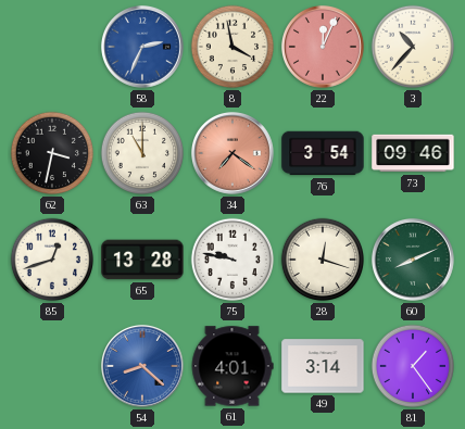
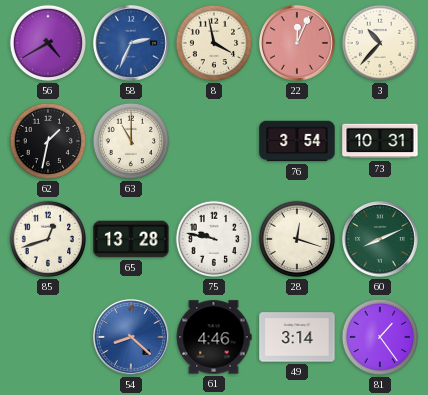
56: none -> 4:40
62: 3:32 -> 1:32
34: 7:21 -> none
73: 09:46 -> 10:31
61: 4:01 -> 4:46
